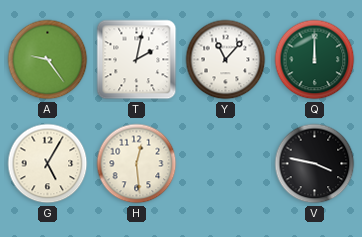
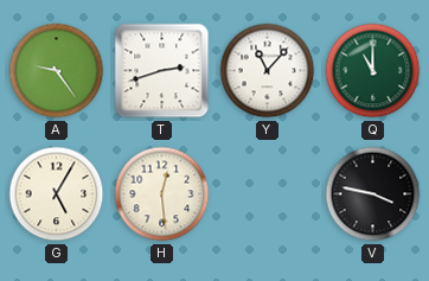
T: 2:02 -> 2:42
Q: 12:00 -> 11:00
